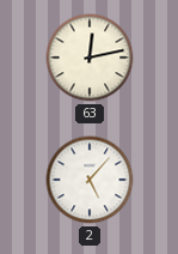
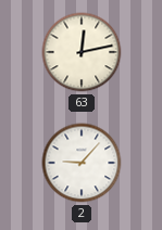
2: 5:07 -> 9:07
